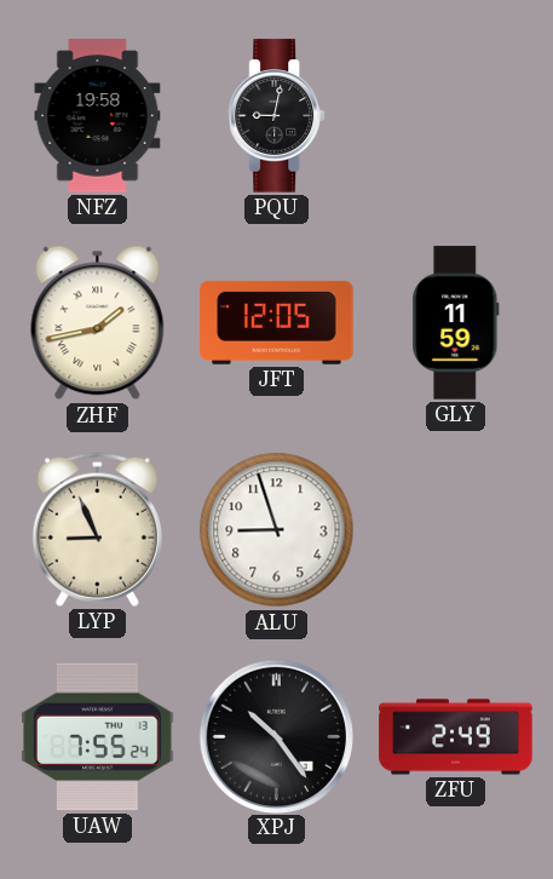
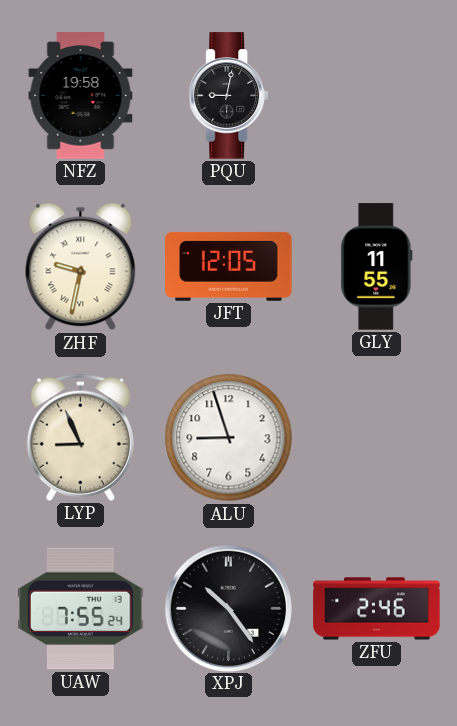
ZHF: 1:43 -> 9:32
GLY: 11:59 -> 11:55
ZFU: 2:49 -> 2:46
